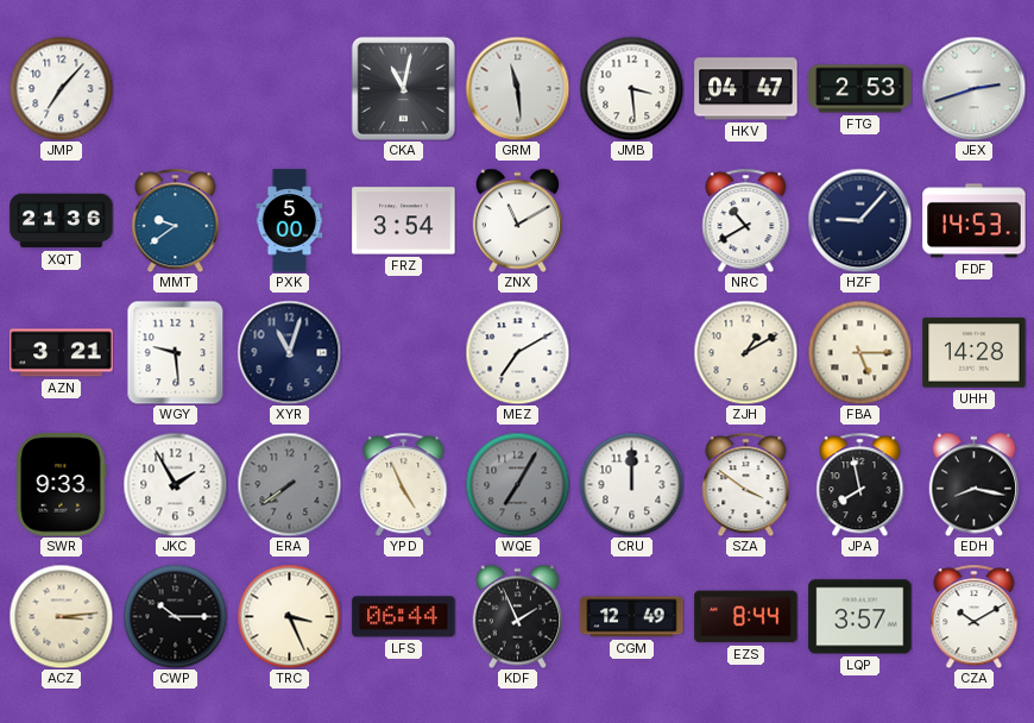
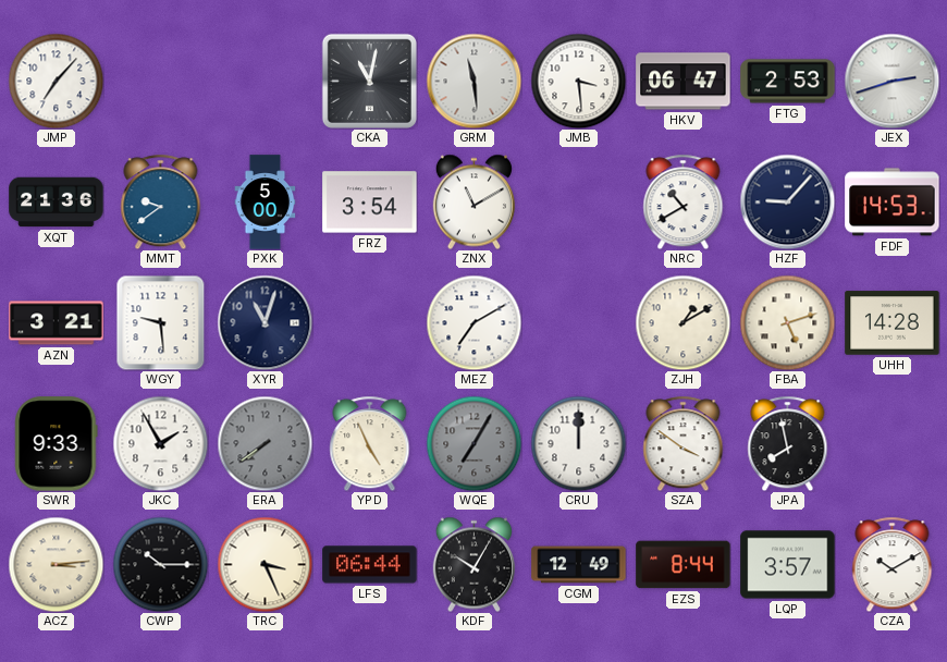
HKV: 04:47 -> 06:47
FBA: 5:15 -> 5:12
EDH: 8:17 -> none
KDF: 1:56 -> 10:05
